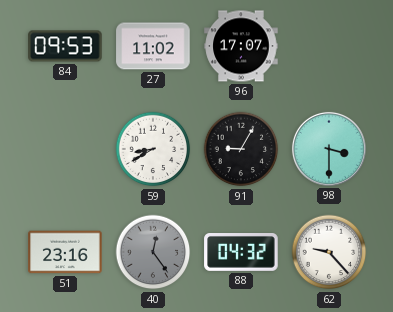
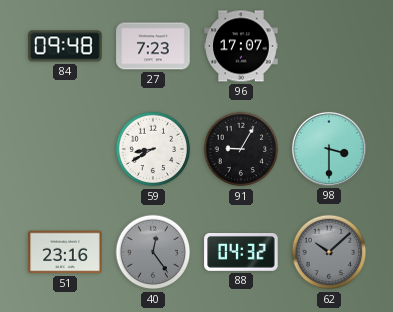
84: 09:53 -> 09:48
27: 11:02 -> 7:23
62: 9:23 -> 10:08
62 dial: white -> grey
